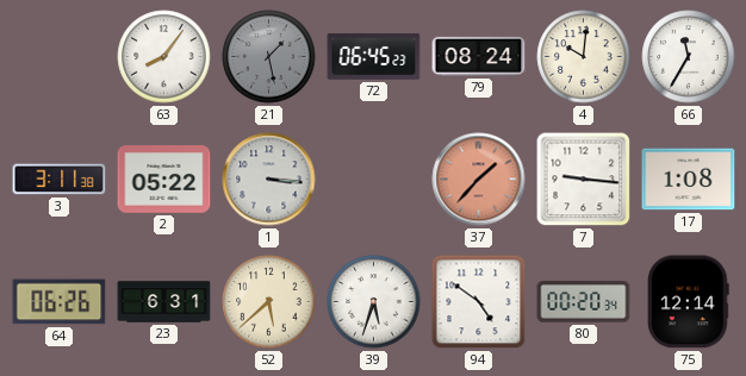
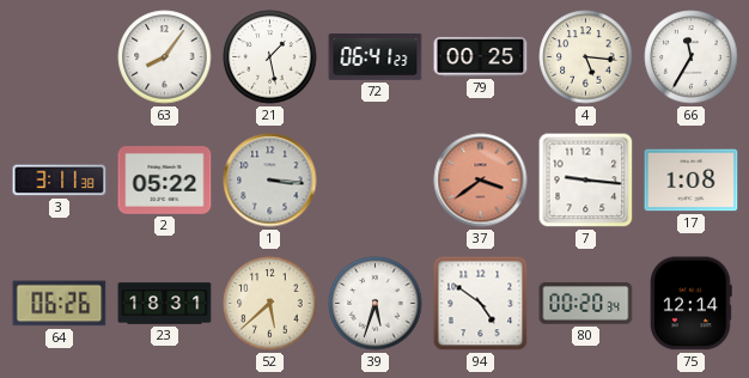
21 dial: grey -> white
72: 06:45 -> 06:41
79: 08:24 -> 00:25
4: 10:01 -> 5:16
37: 1:37 -> 3:39
23: 6:31 -> 18:31
